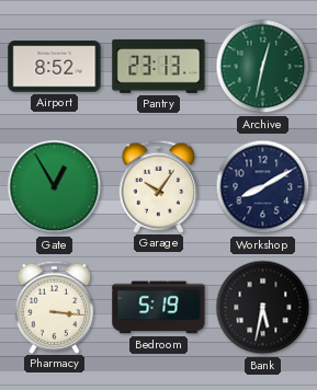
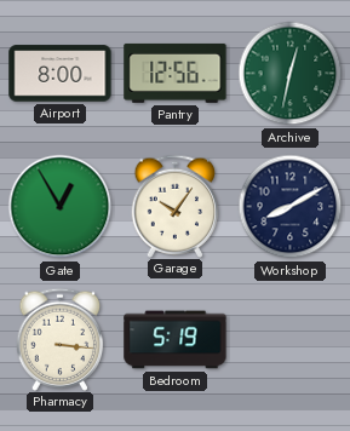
Airport: 8:52 -> 8:00
Pantry: 23:13 -> 12:56
Bank: 5:32 -> none
